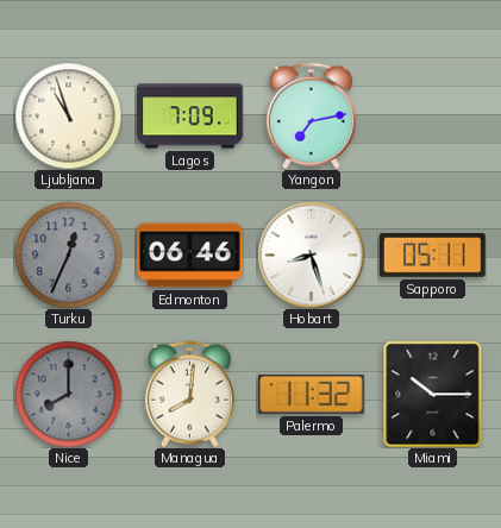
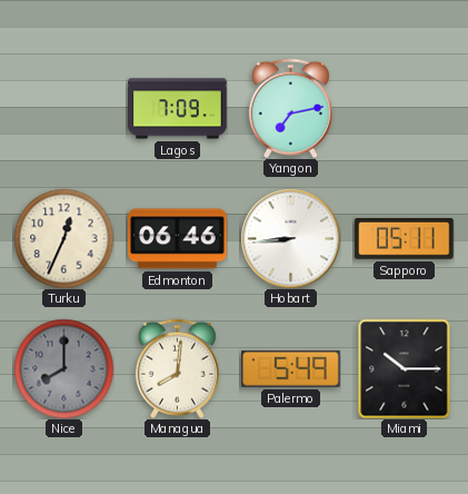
Ljubljana: 10:57 -> none
Turku dial: grey -> cream
Hobart: 8:27 -> 8:44
Palermo: 11:32 -> 5:49
